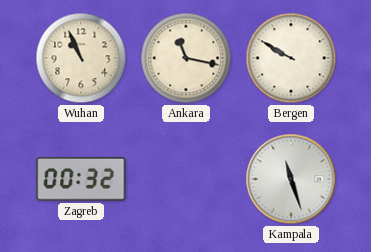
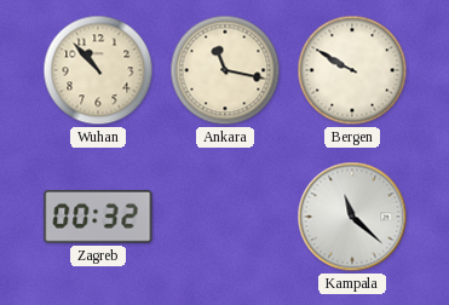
Wuhan: 10:56 -> 10:53
Kampala: 11:27 -> 11:22
